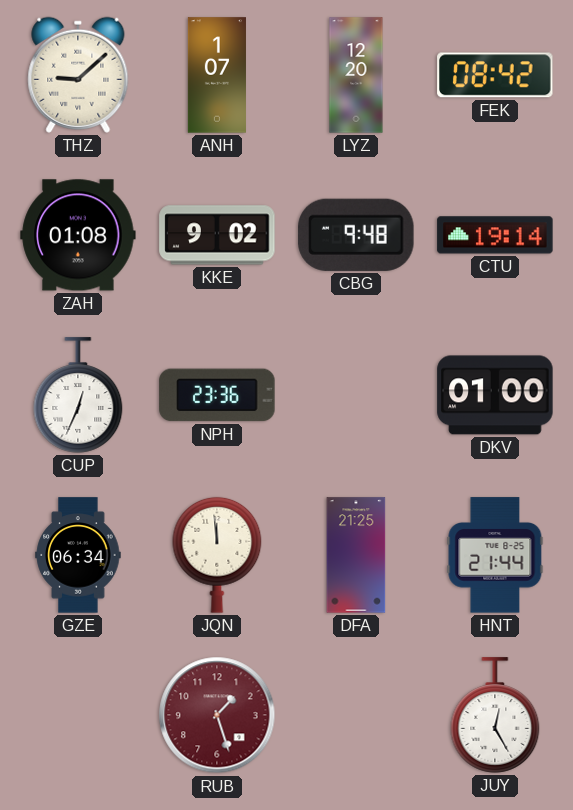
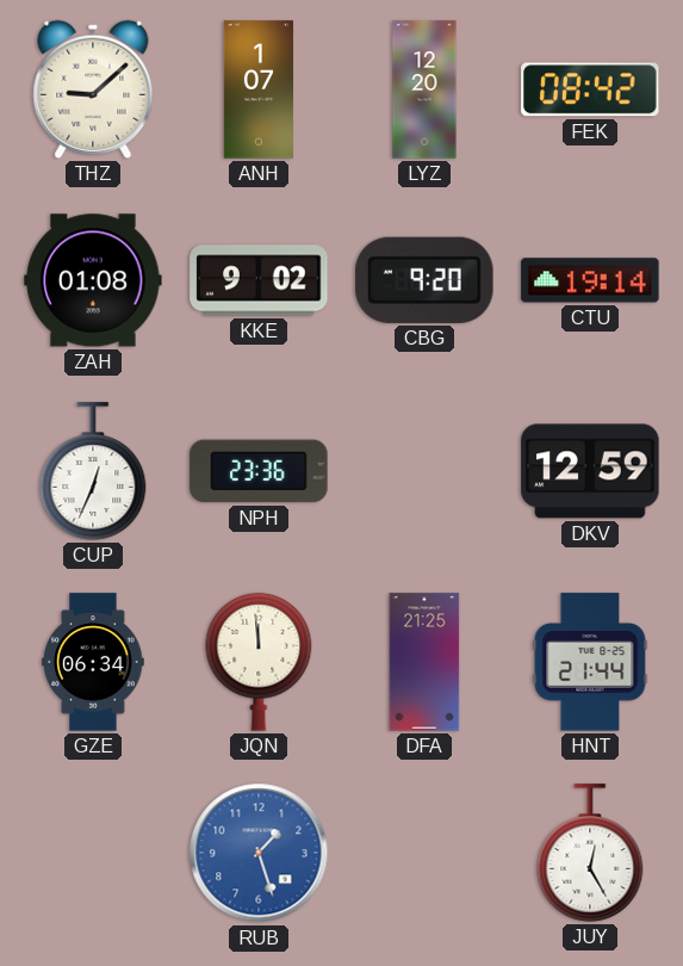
CBG: 9:48 -> 9:20
DKV: 01:00 -> 12:59
RUB dial: burgundy -> blue
